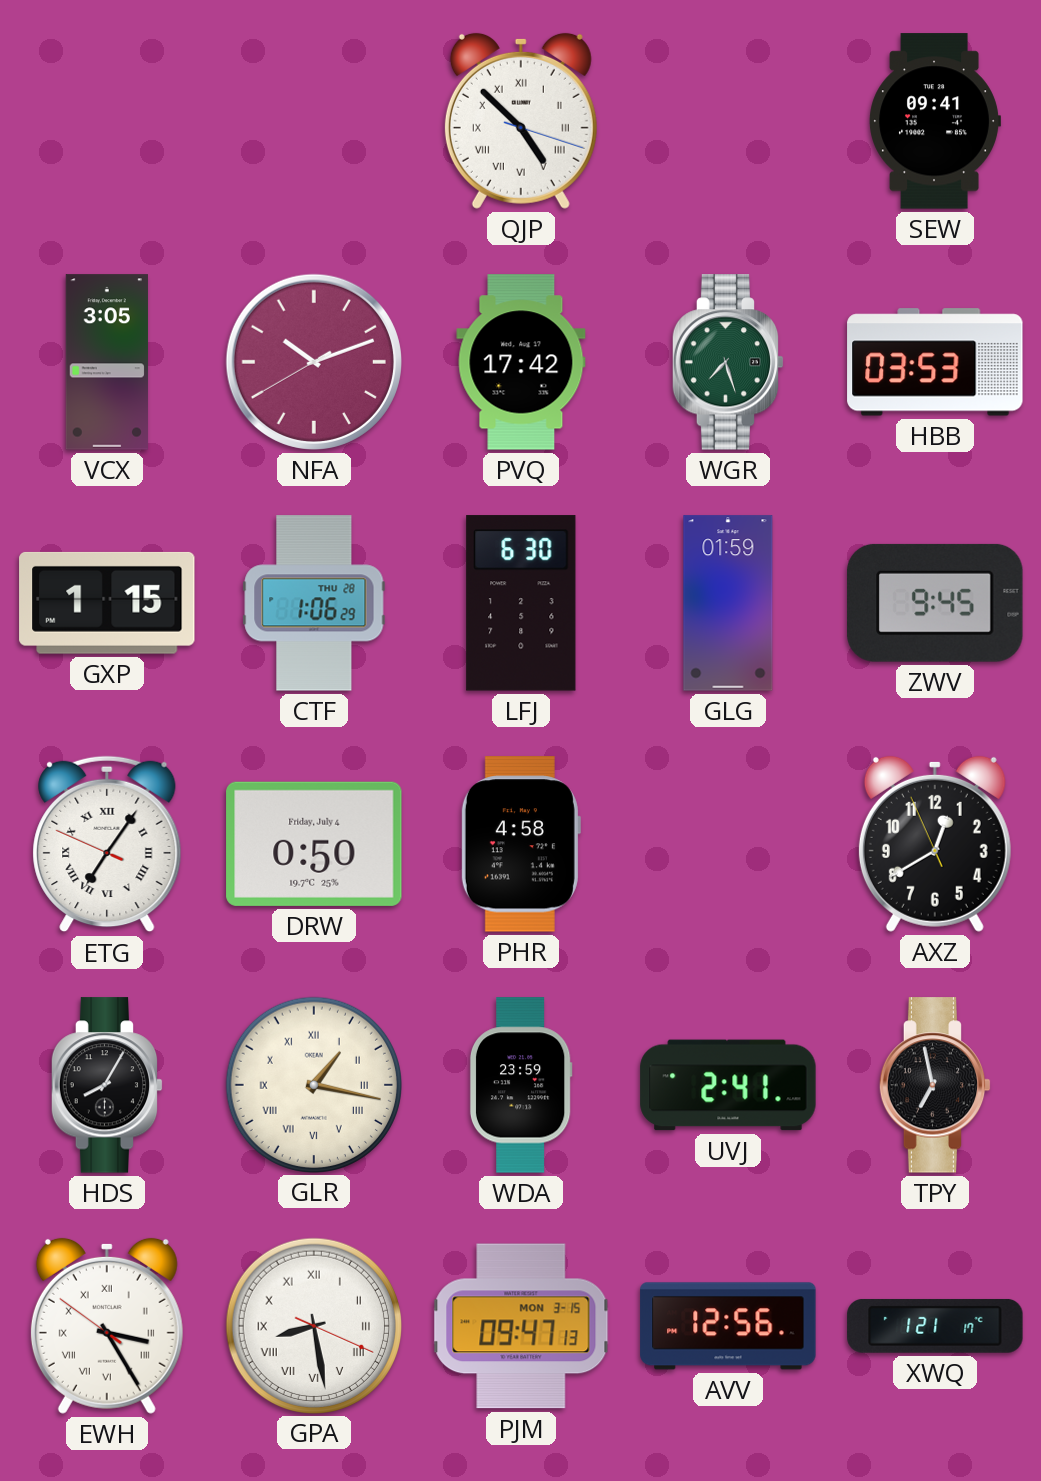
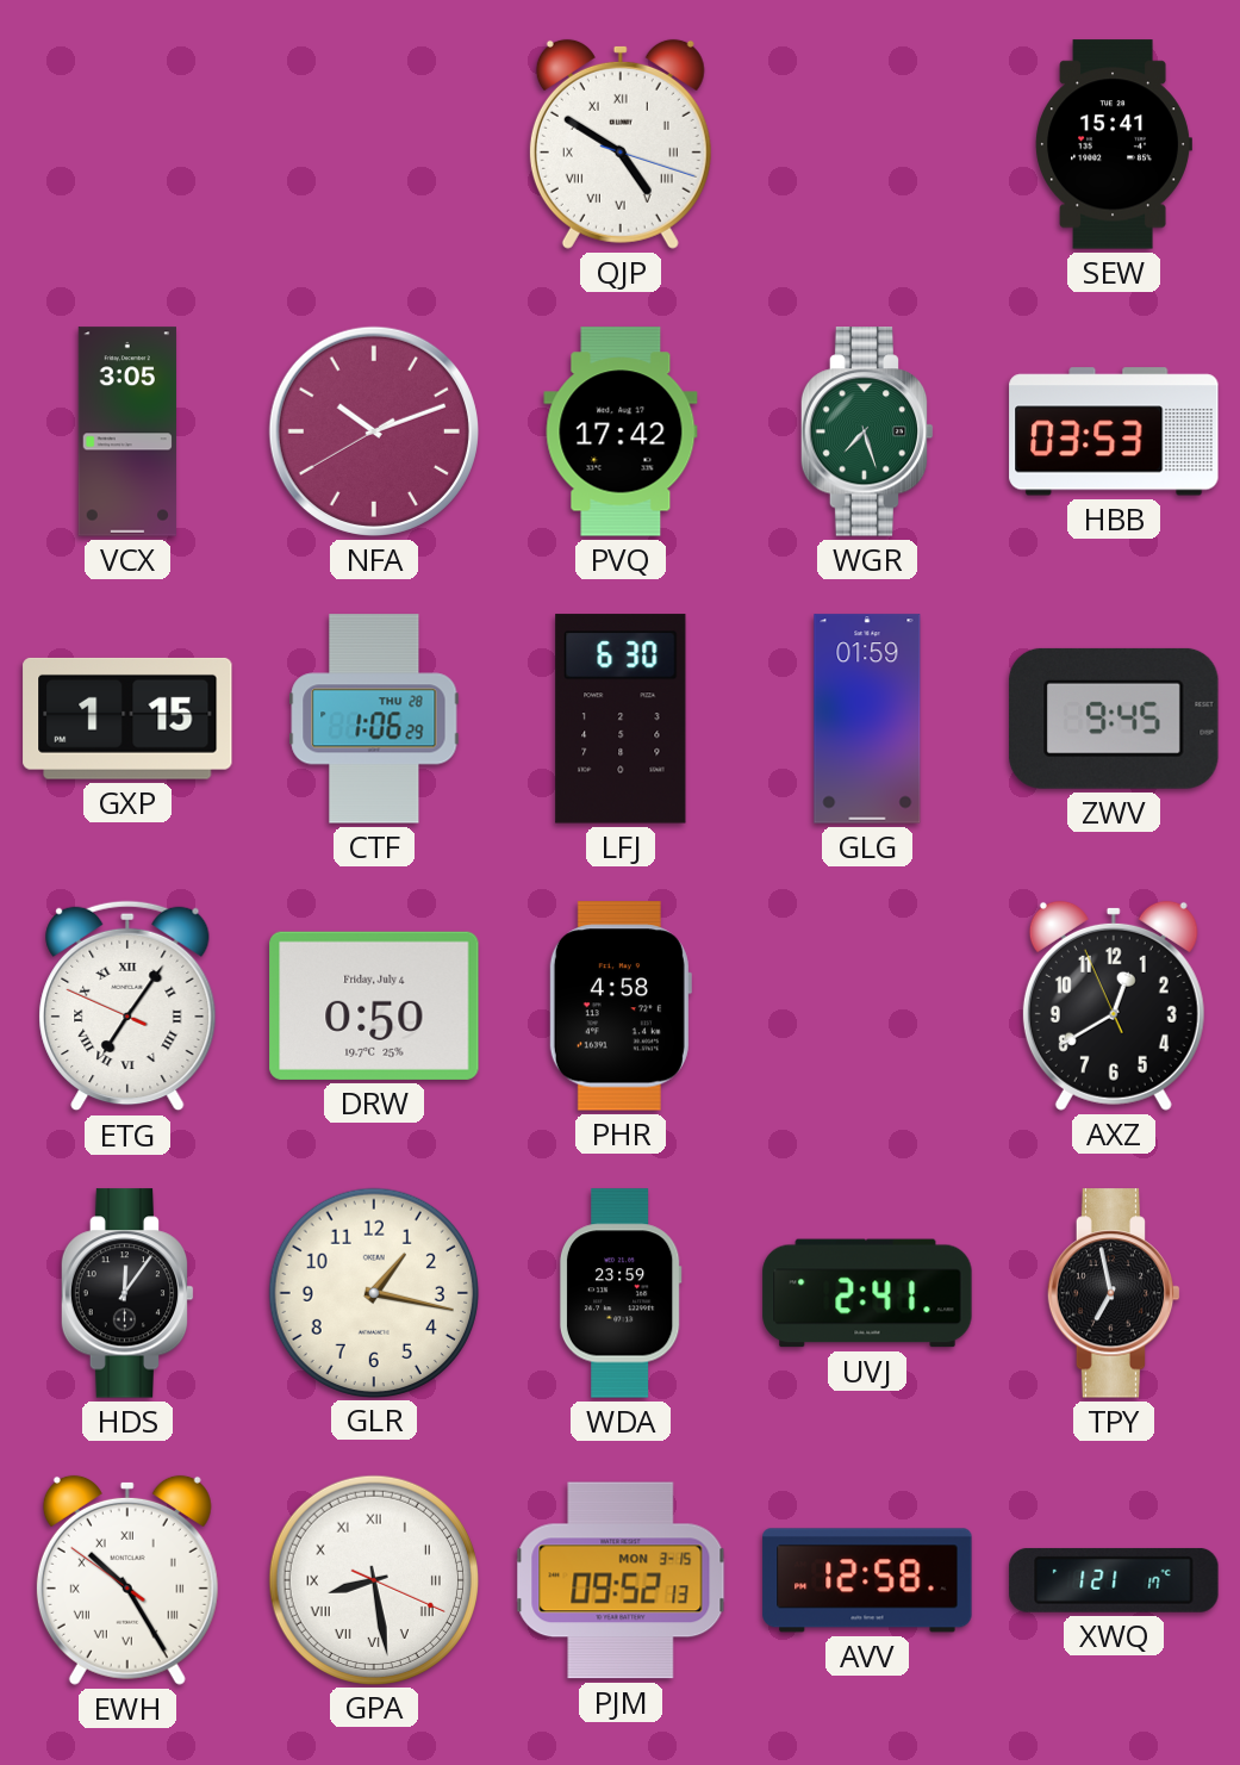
QJP: 4:52 -> 4:50
SEW: 09:41 -> 15:41
HDS: 8:05 -> 12:06
GLR numerals: Roman -> Arabic
EWH: 3:24 -> 10:24
PJM: 09:47 -> 09:52
AVV: 12:56 -> 12:58
